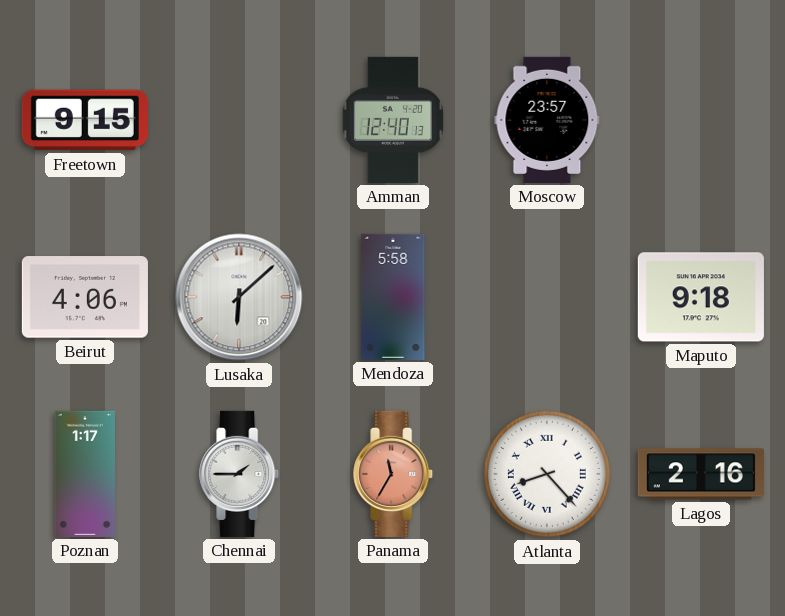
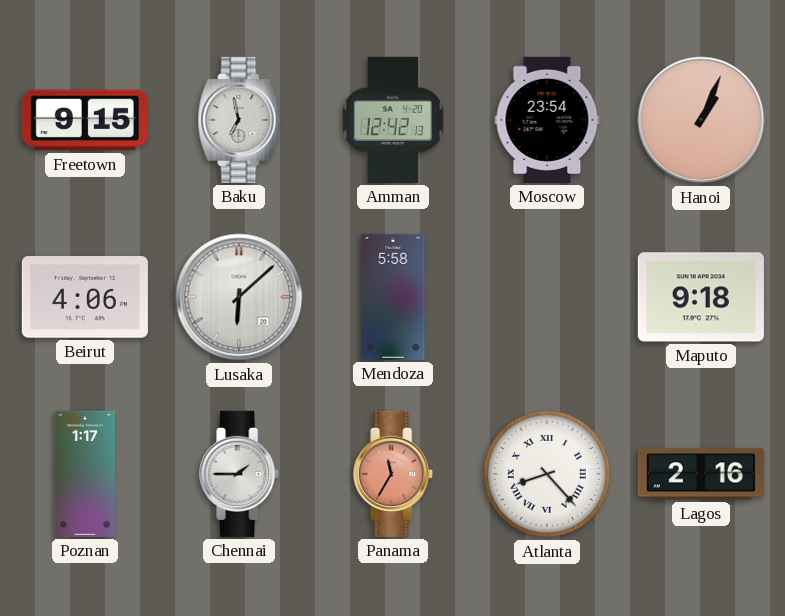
Baku: none -> 6:58
Amman: 12:40 -> 12:42
Moscow: 23:57 -> 23:54
Hanoi: none -> 1:04
